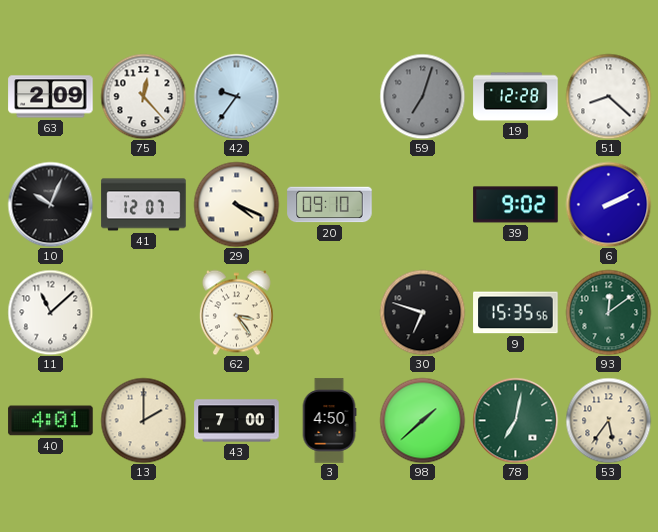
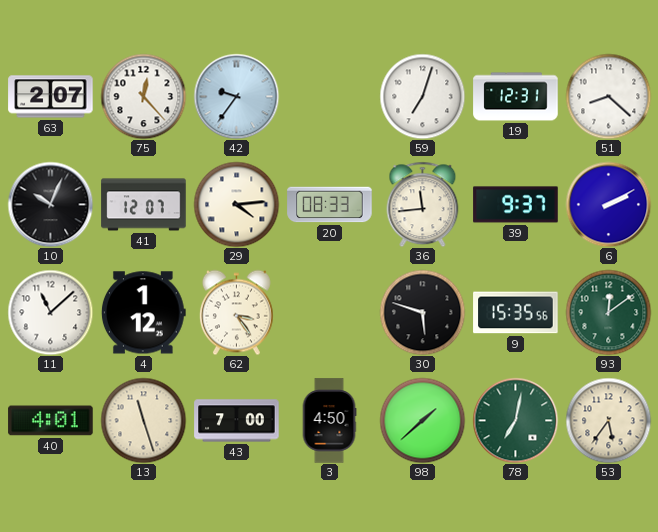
63: 2:09 -> 2:07
59 dial: grey -> white
19: 12:28 -> 12:31
29: 4:19 -> 4:14
20: 09:10 -> 08:33
36: none -> 11:44
39: 9:02 -> 9:37
4: none -> 1:12
30: 6:48 -> 5:48
13: 2:00 -> 11:27
